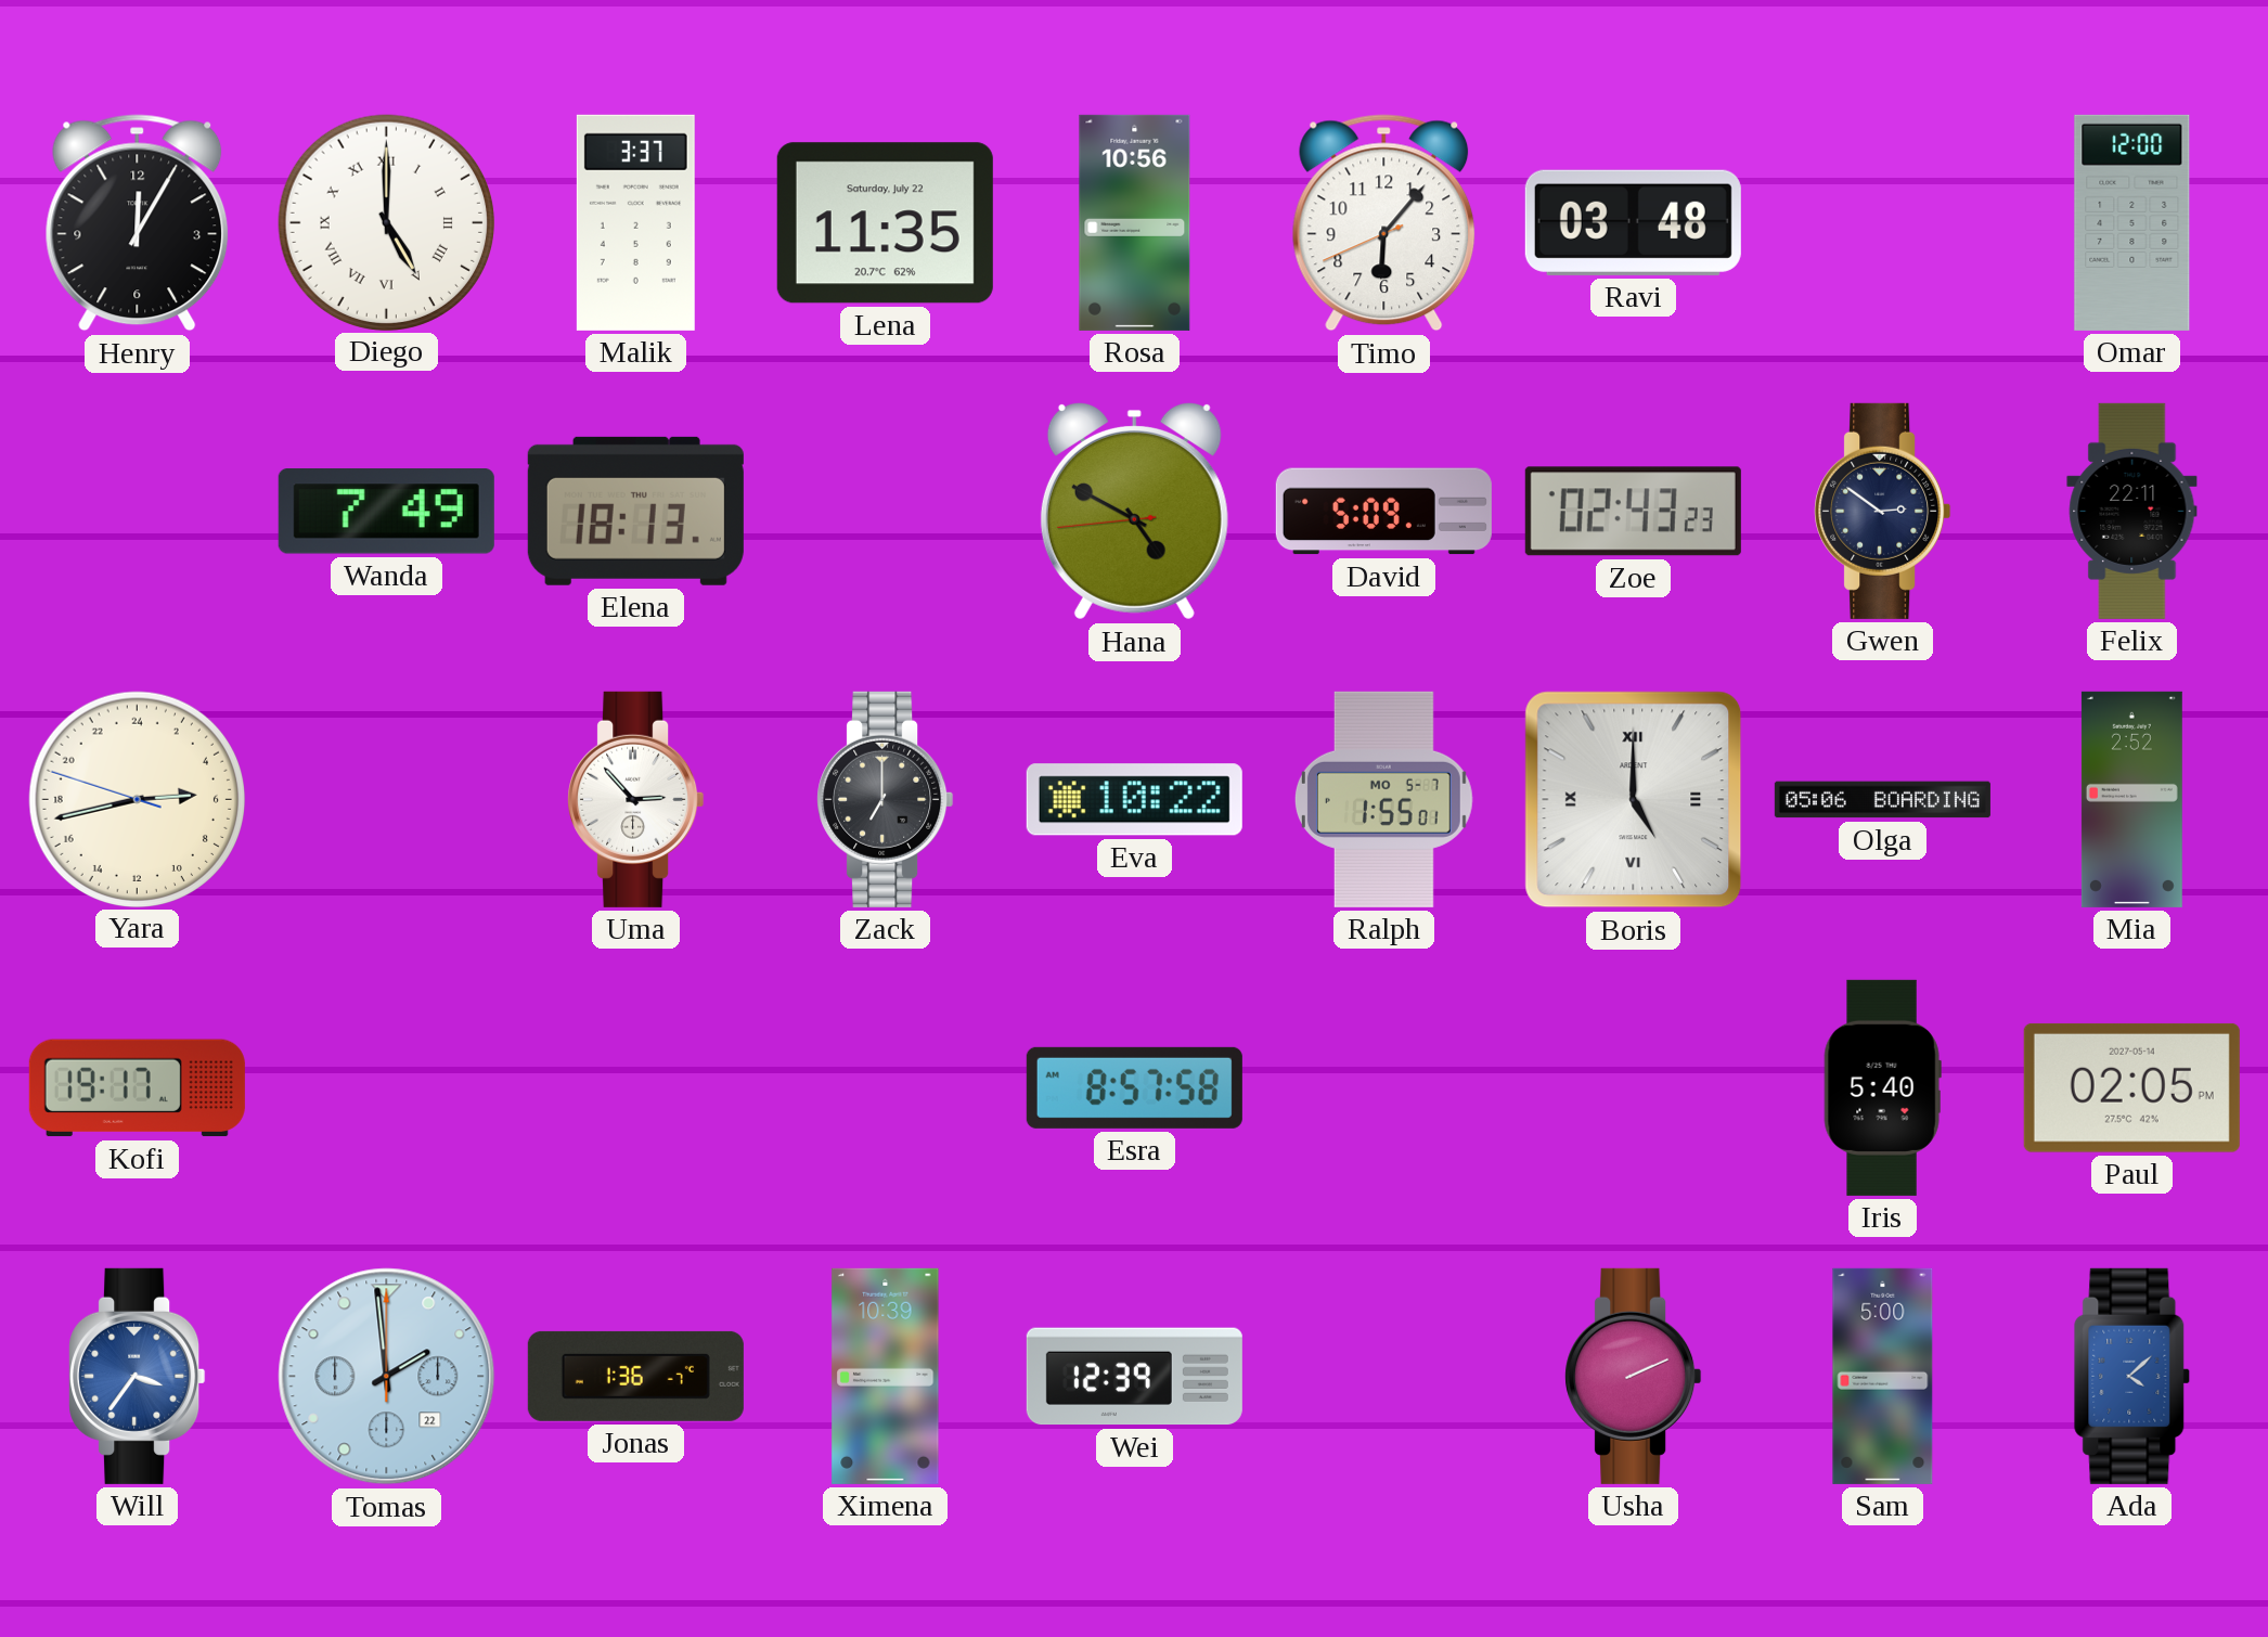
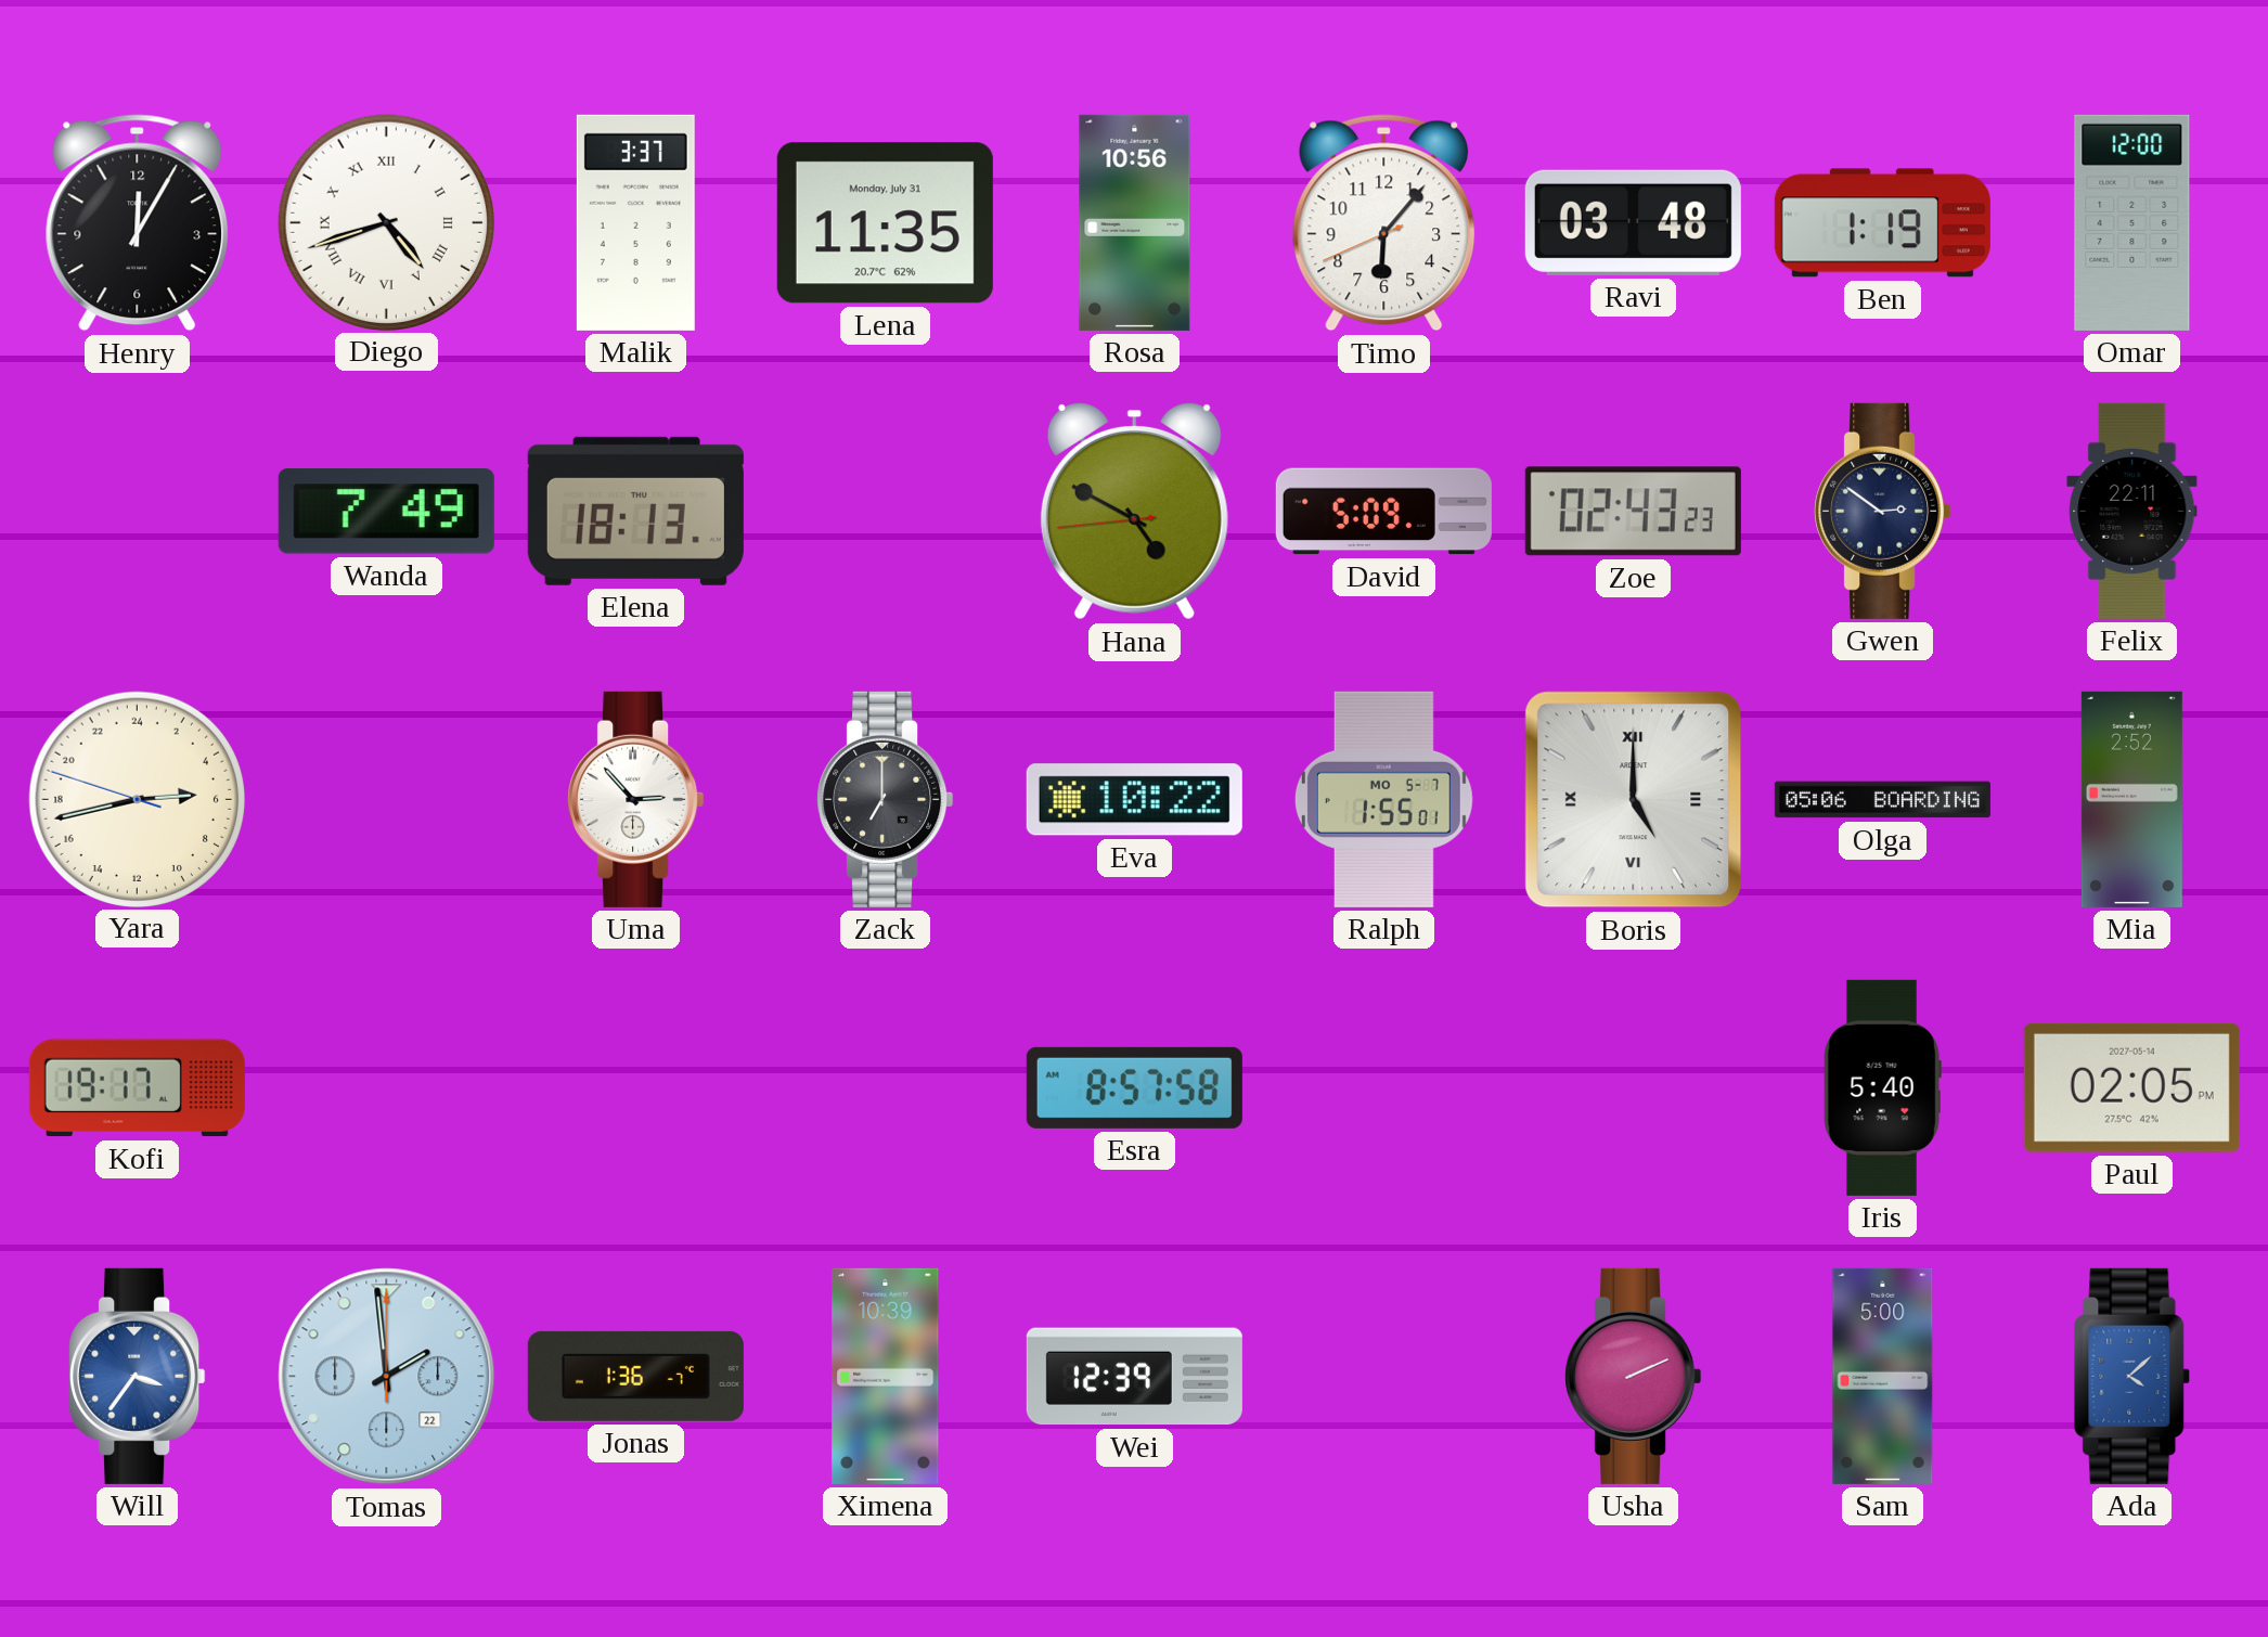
Diego: 5:00 -> 4:42
Lena date: Saturday, July 22 -> Monday, July 31
Ben: none -> 1:19
